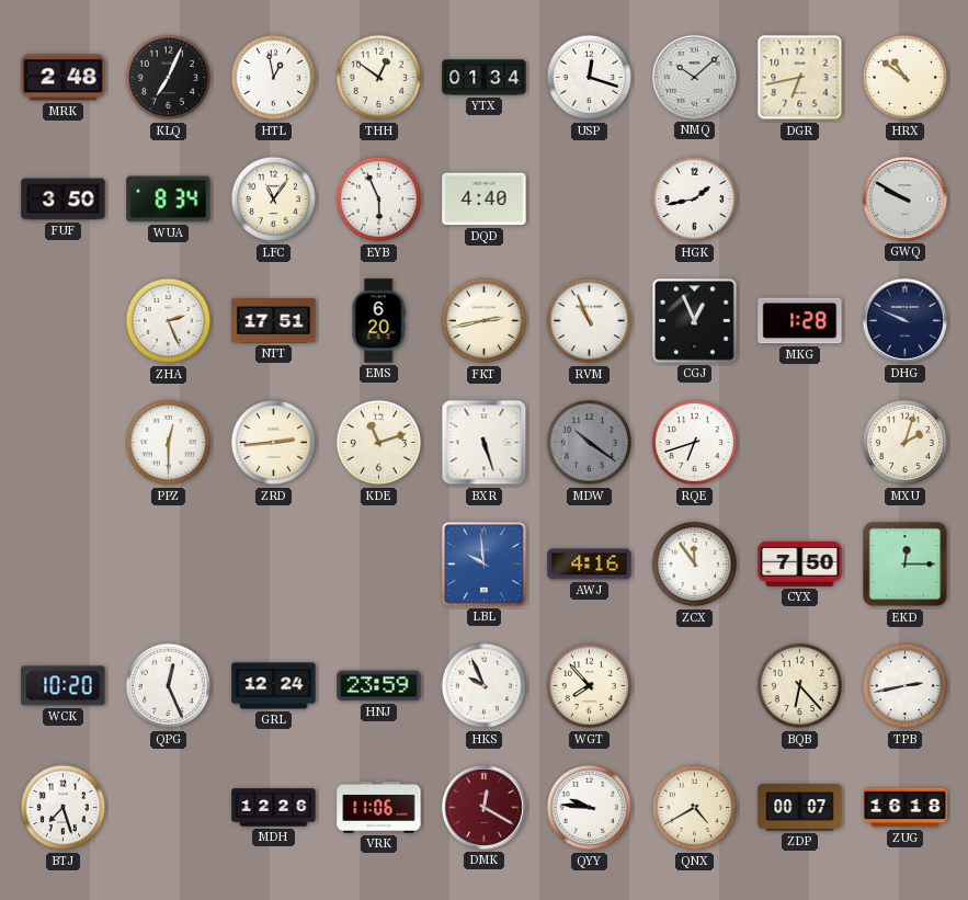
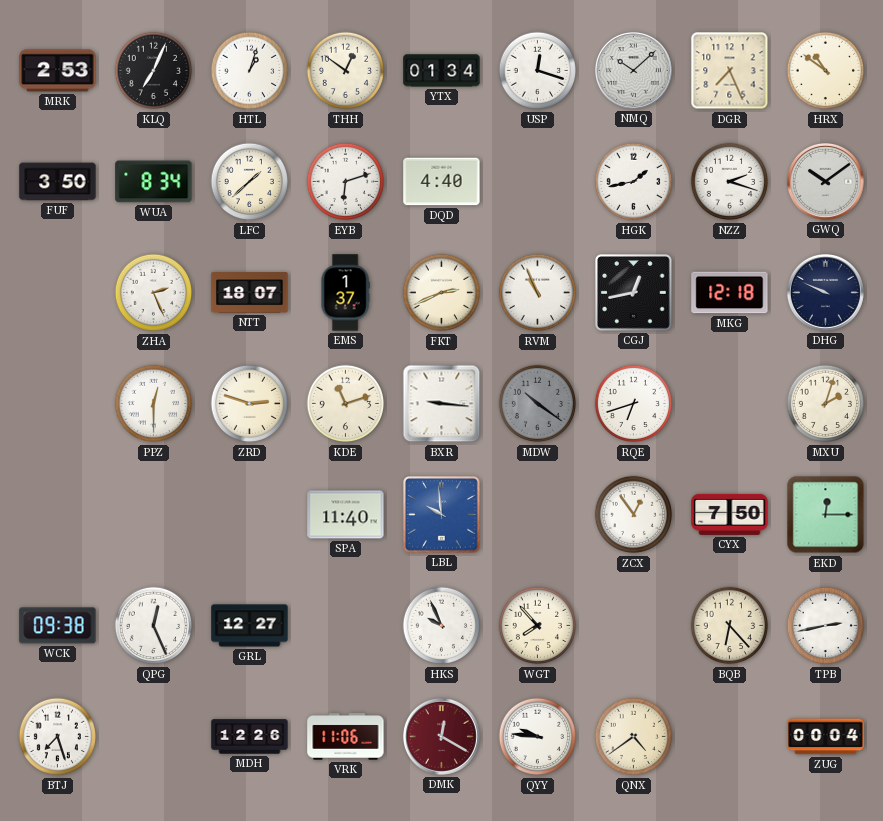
MRK: 2:48 -> 2:53
HTL: 12:58 -> 1:03
DGR: 6:43 -> 7:26
LFC: 11:06 -> 1:38
EYB: 5:56 -> 6:12
NZZ: none -> 2:18
GWQ: 9:50 -> 10:09
NTT: 17:51 -> 18:07
EMS: 6:20 -> 1:37
FKT: 2:43 -> 2:41
CGJ: 12:56 -> 12:43
MKG: 1:28 -> 12:18
ZRD: 2:44 -> 2:48
BXR: 5:27 -> 9:16
SPA: none -> 11:40
AWJ: 4:16 -> none
ZCX: 11:54 -> 12:54
WCK: 10:20 -> 09:38
GRL: 12:24 -> 12:27
HNJ: 23:59 -> none
QNX: 4:40 -> 4:39
ZDP: 00:07 -> none
ZUG: 16:18 -> 00:04
